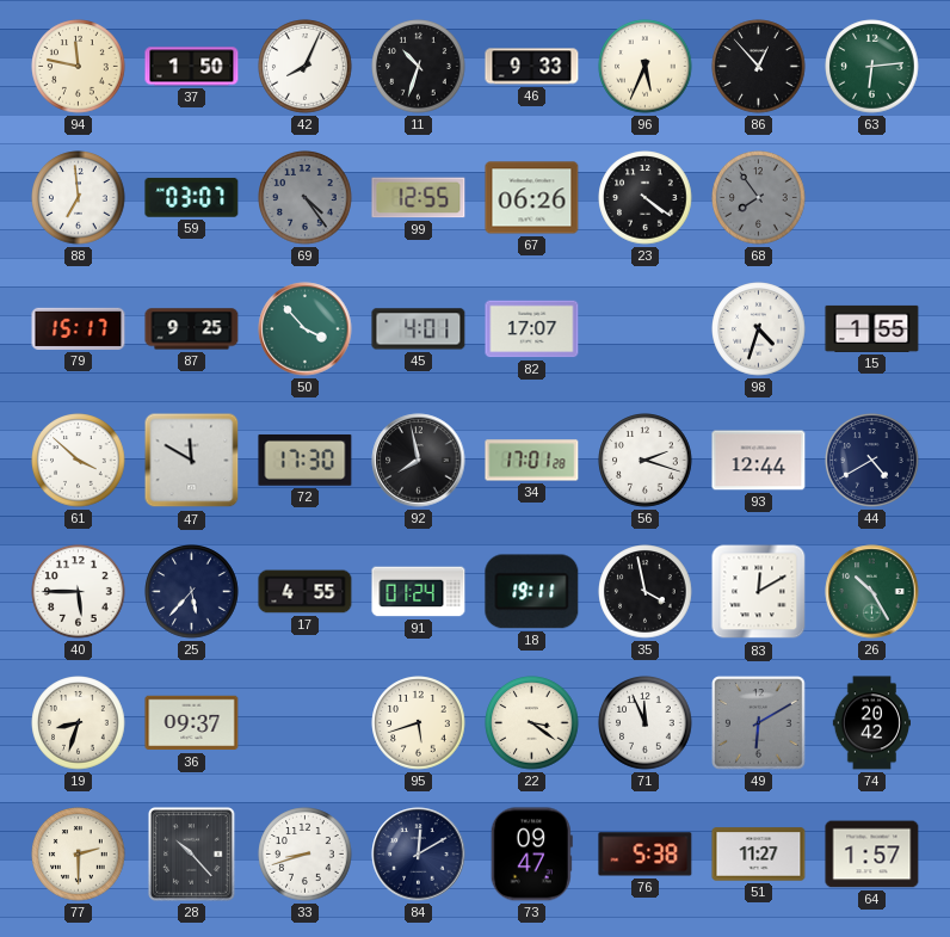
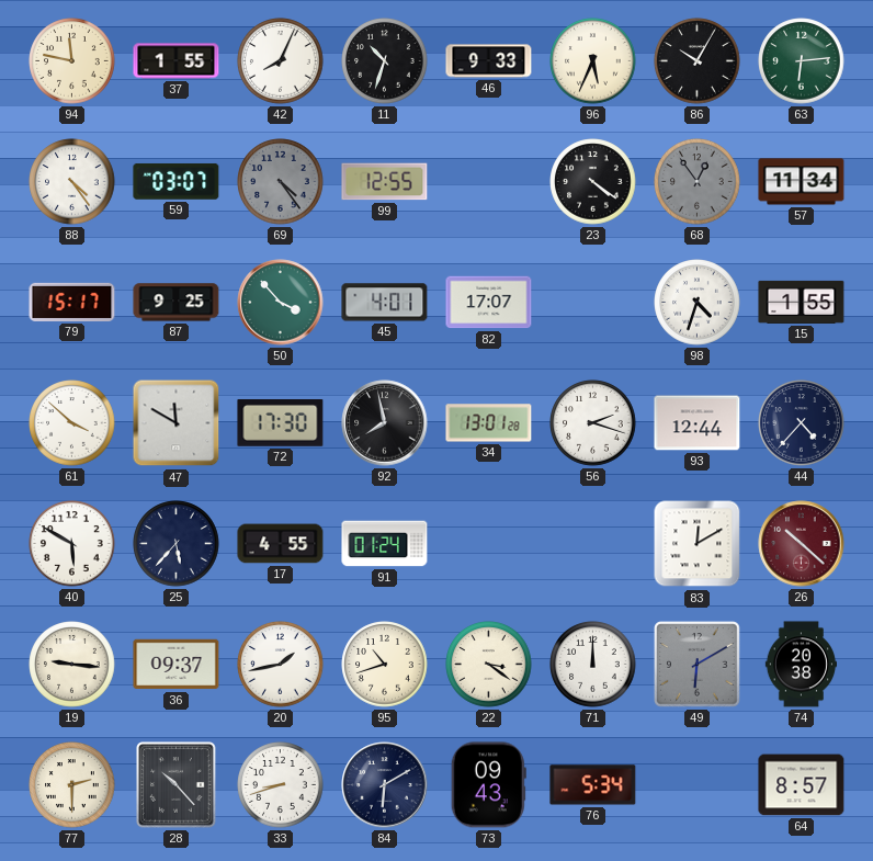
37: 1:50 -> 1:55
86: 12:53 -> 10:05
88: 6:59 -> 4:24
67: 06:26 -> none
68: 7:54 -> 12:54
57: none -> 11:34
34: 17:01 -> 13:01
44: 4:40 -> 4:37
40: 5:45 -> 5:50
18: 19:11 -> none
35: 3:58 -> none
26: 10:25 -> 10:22
26 dial: green -> burgundy
19: 8:33 -> 9:16
20: none -> 1:43
95: 5:42 -> 10:42
71: 11:56 -> 12:00
74: 20:42 -> 20:38
84: 12:10 -> 6:10
73: 09:47 -> 09:43
76: 5:38 -> 5:34
51: 11:27 -> none
64: 1:57 -> 8:57
